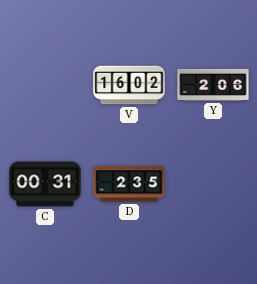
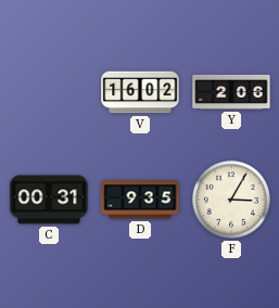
D: 2:35 -> 9:35
F: none -> 3:05
